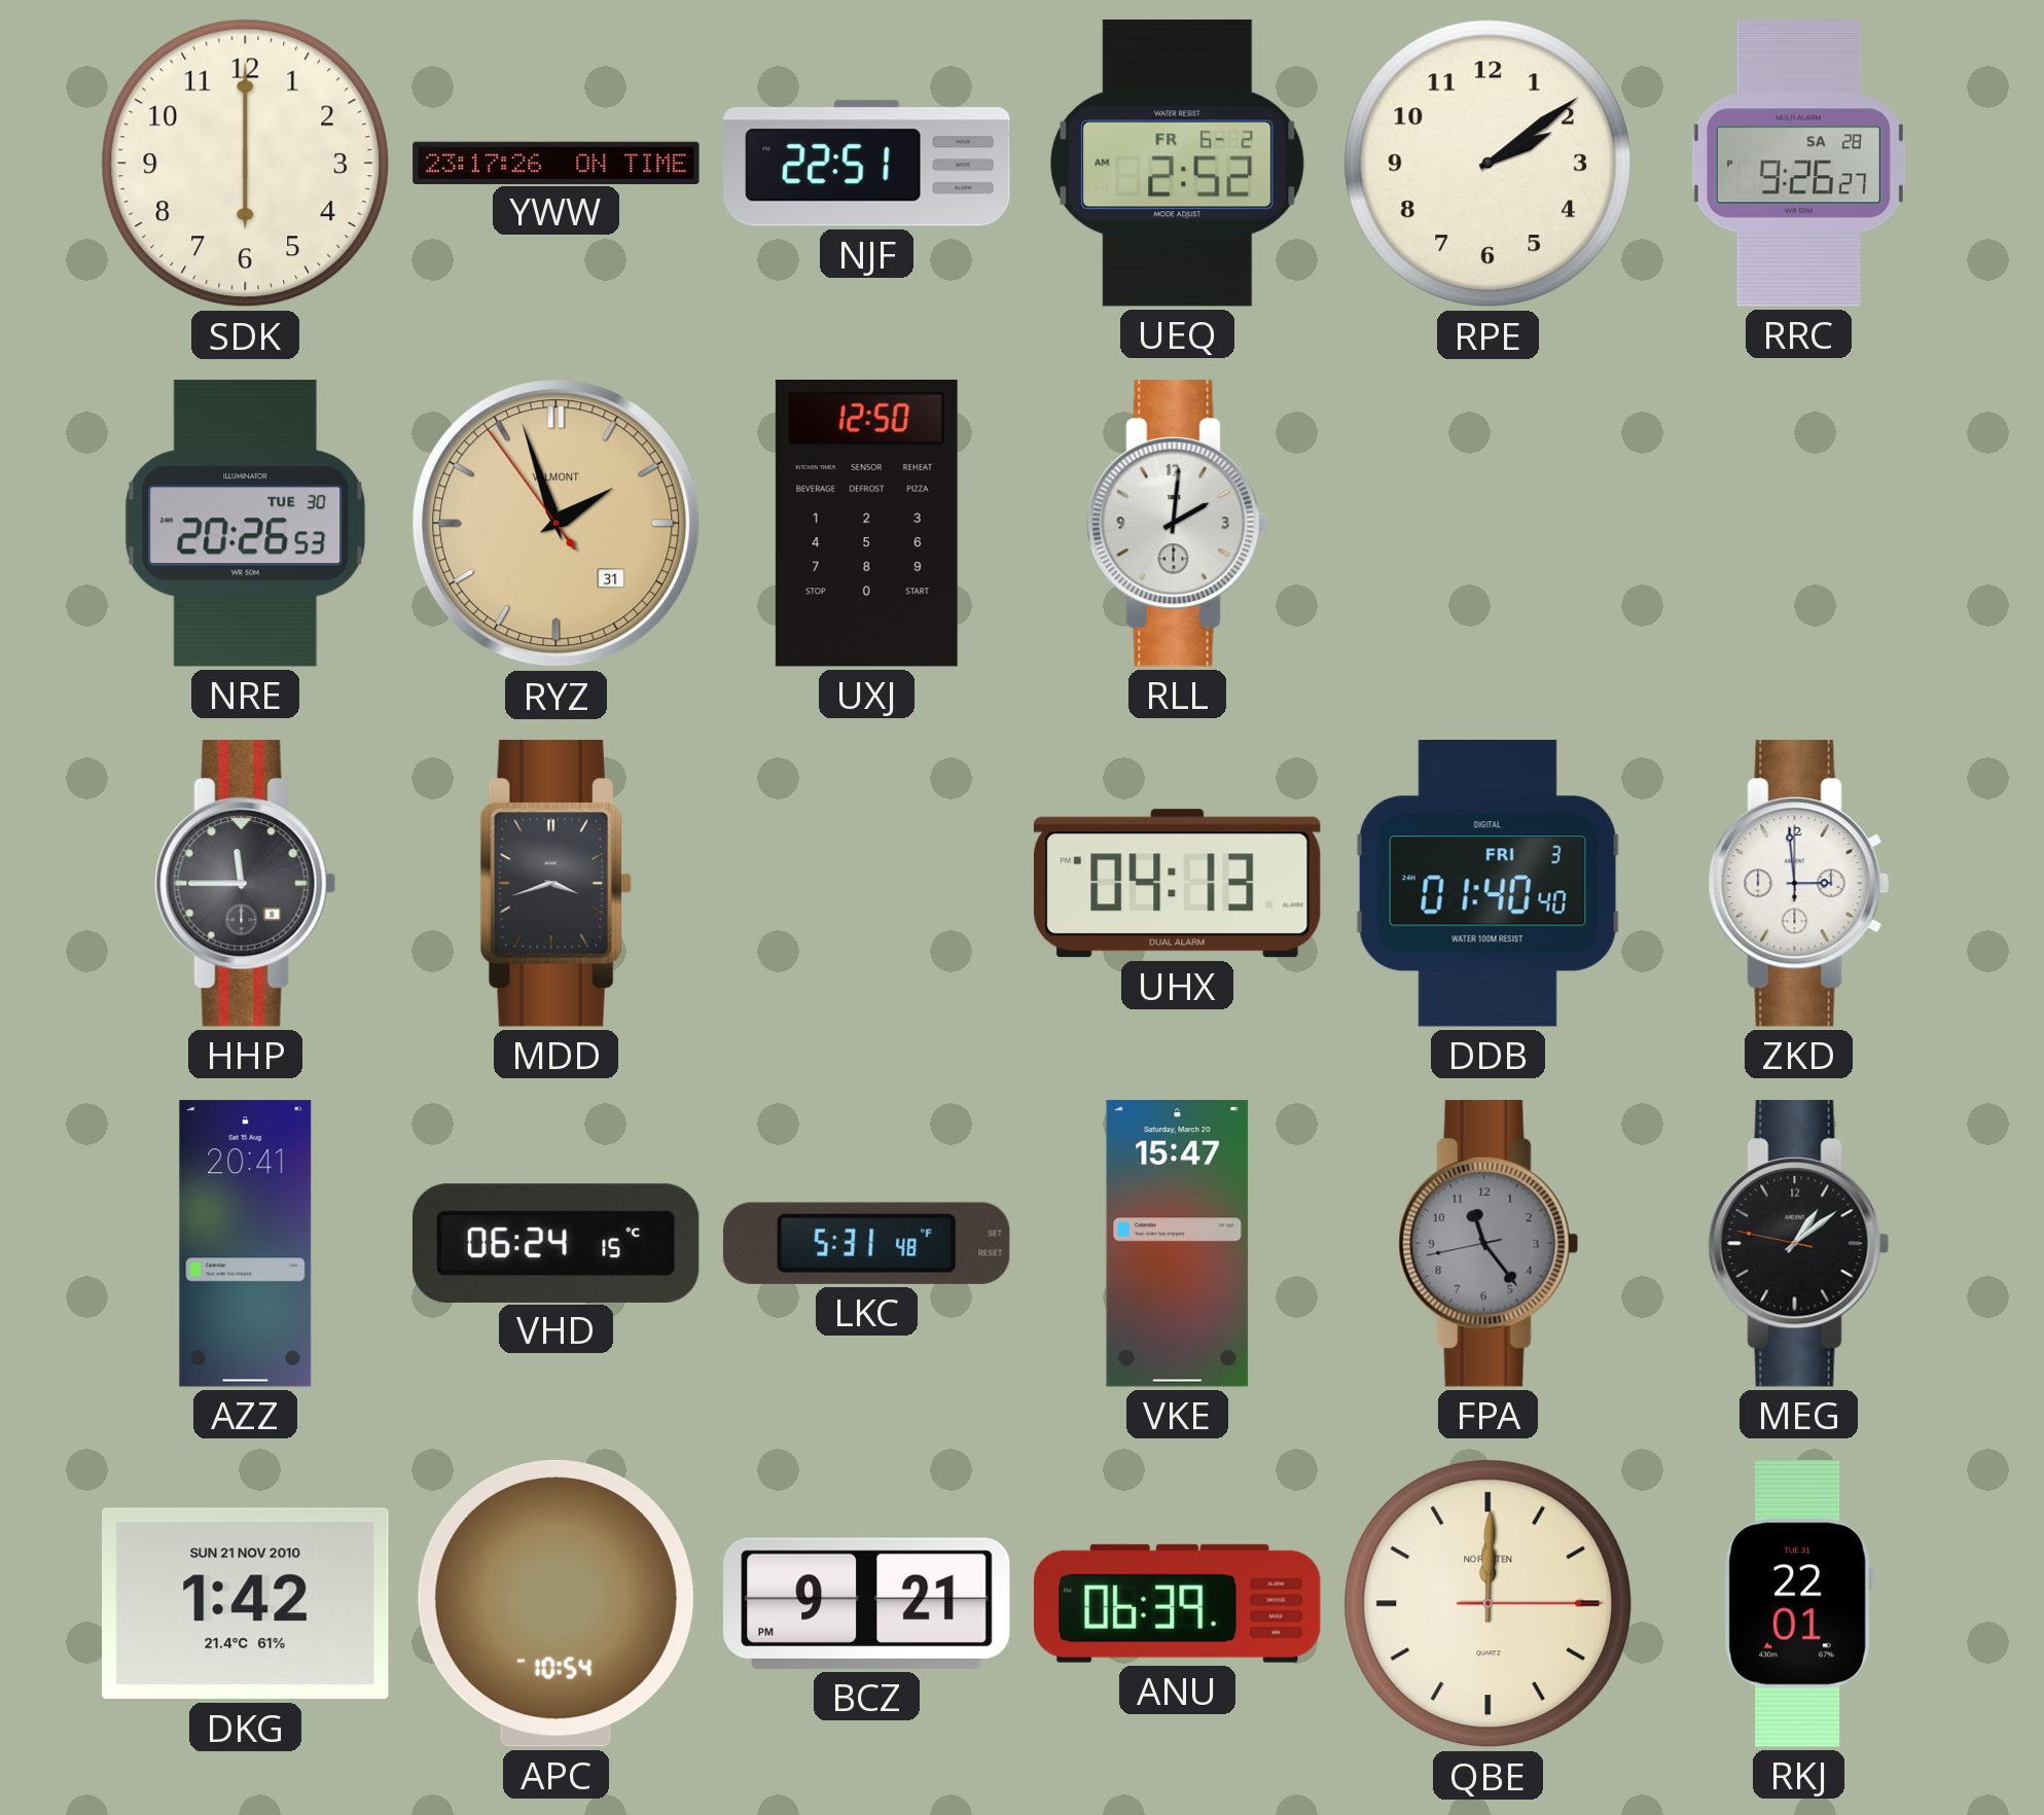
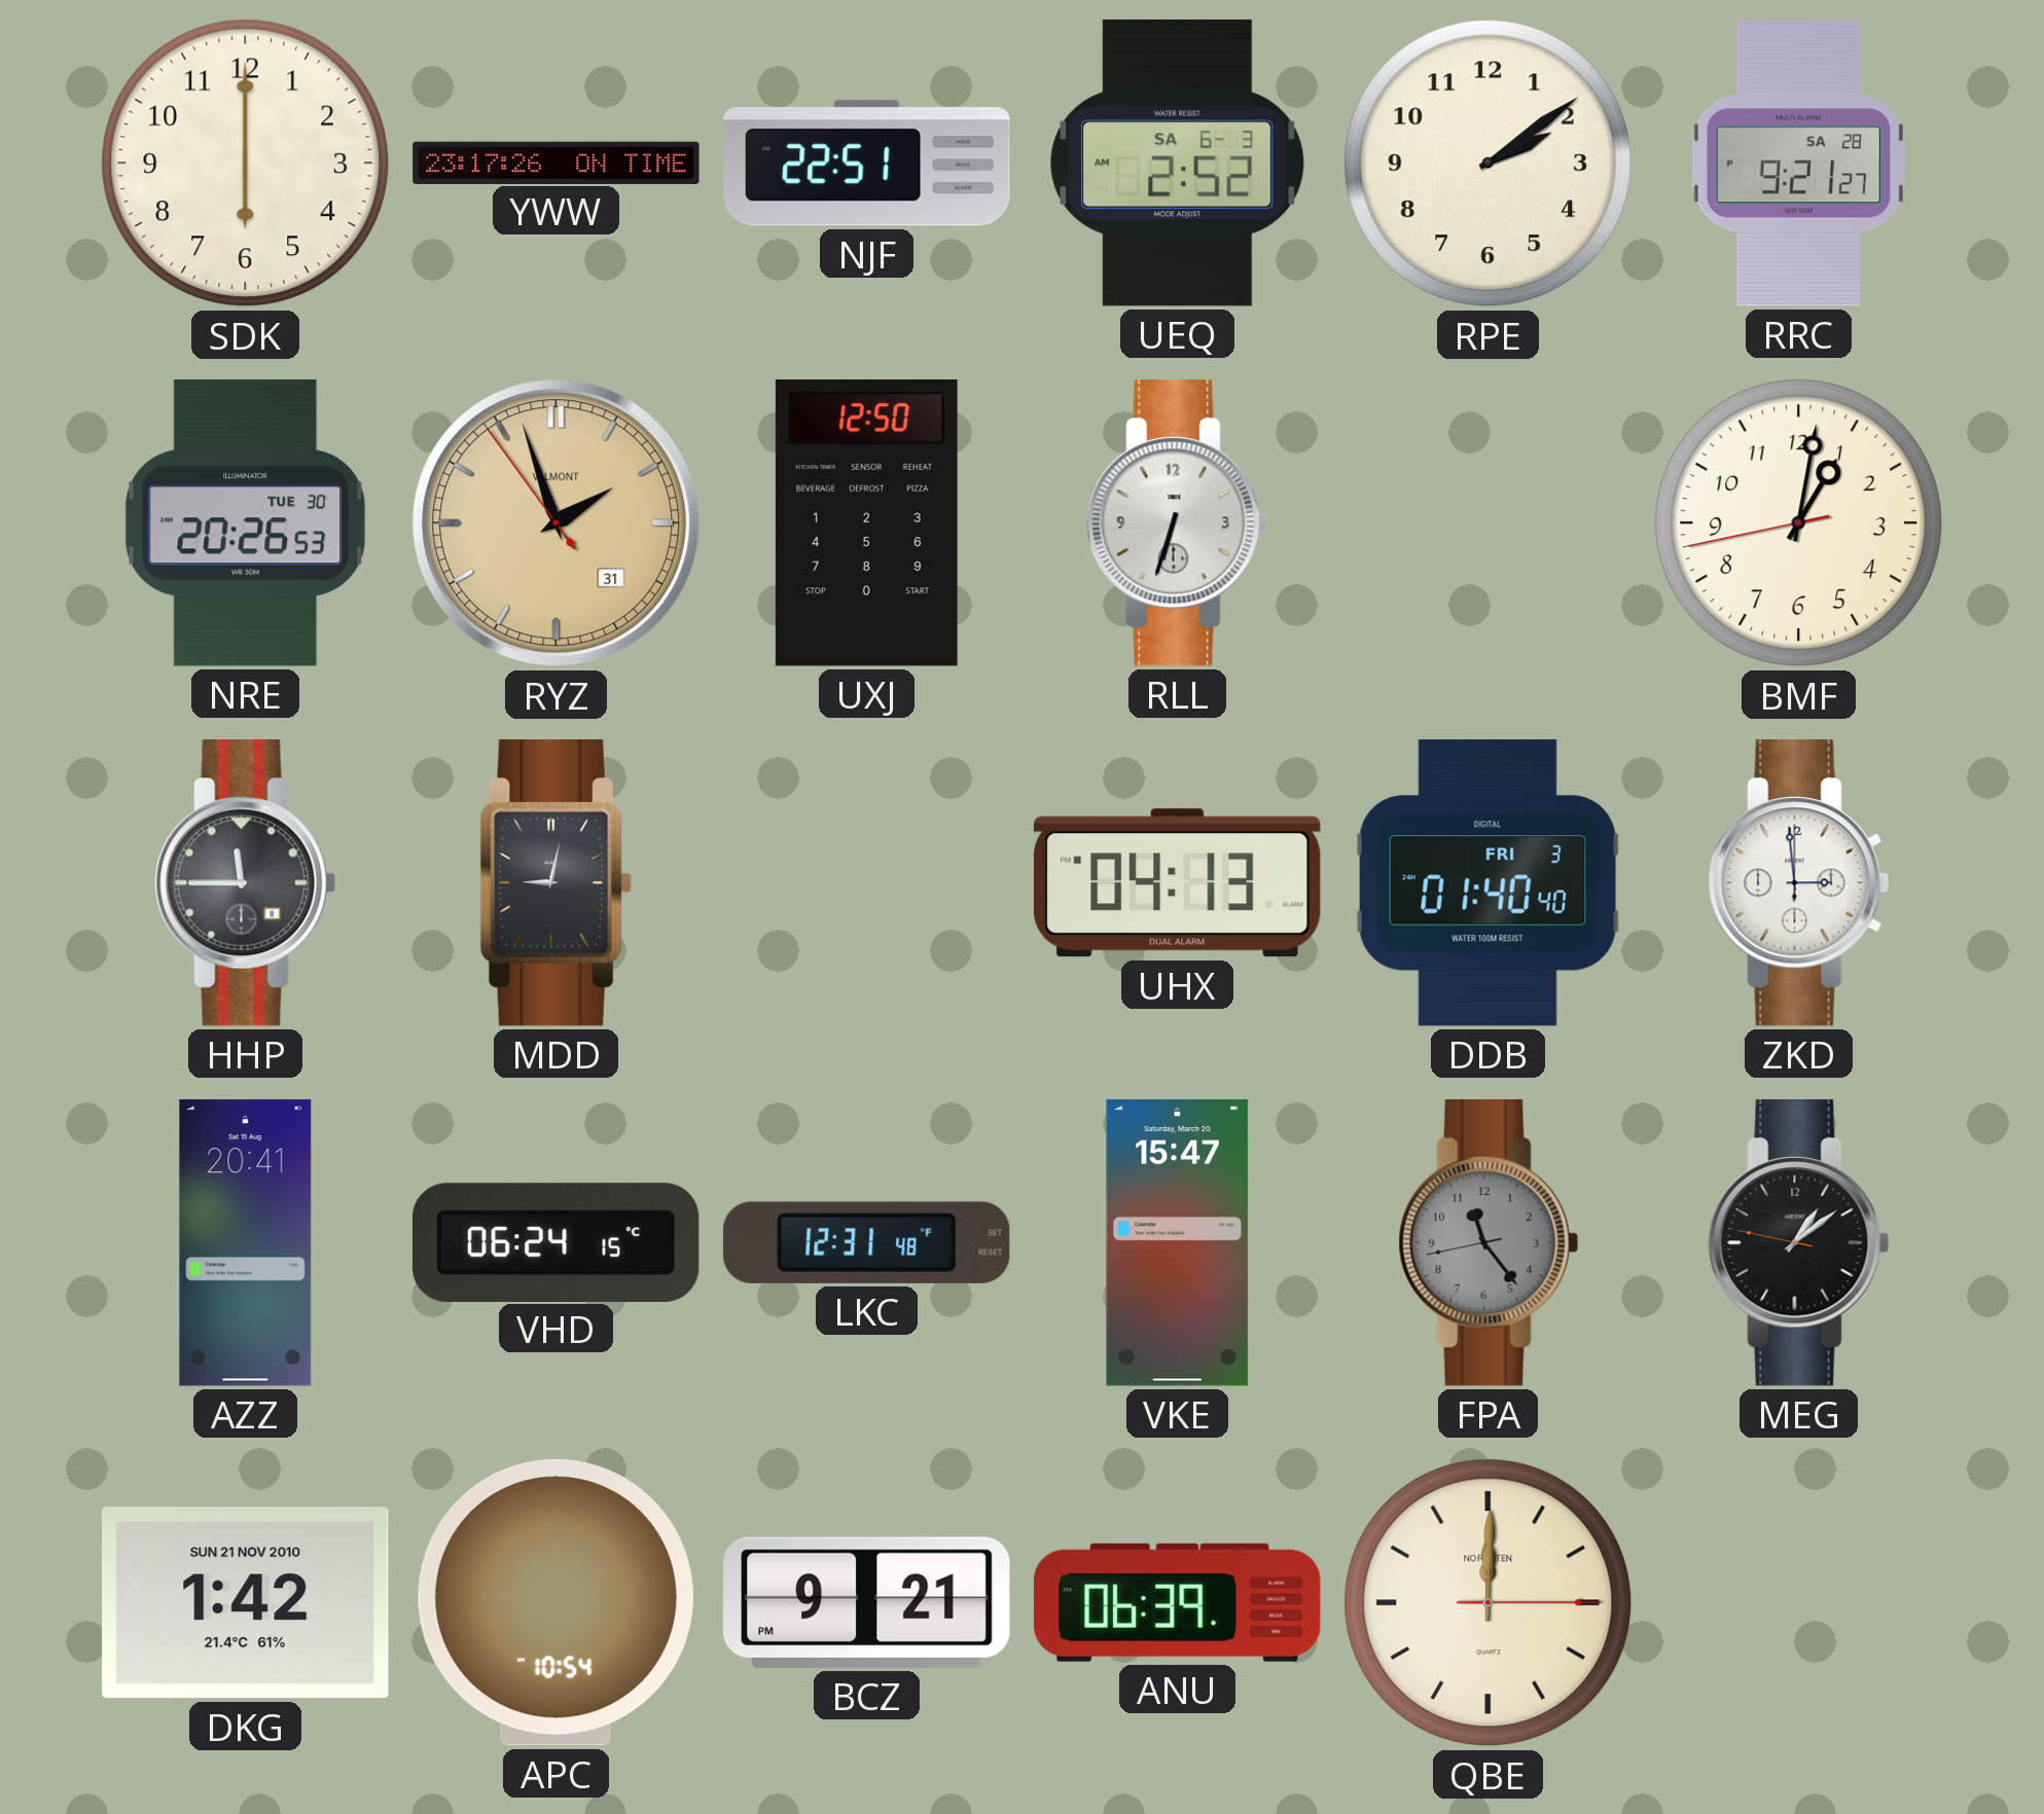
UEQ date: FR 6-2 -> SA 6-3
RRC: 9:26 -> 9:21
RLL: 2:01 -> 6:33
BMF: none -> 1:01
MDD: 3:42 -> 9:02
LKC: 5:31 -> 12:31
RKJ: 22:01 -> none
